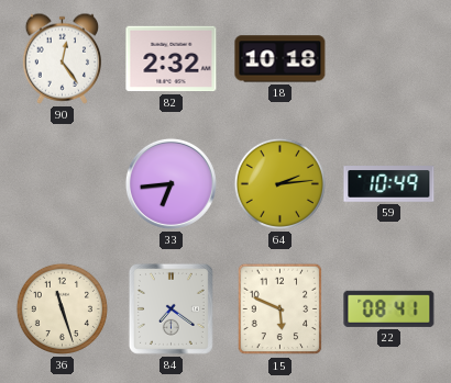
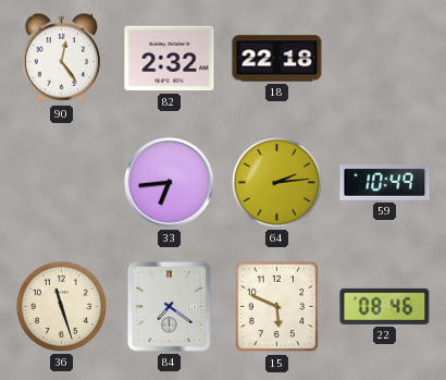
18: 10:18 -> 22:18
22: 08:41 -> 08:46
